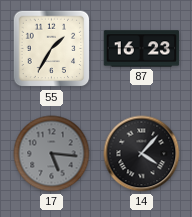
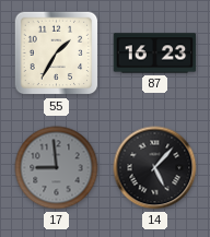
17: 5:16 -> 8:59
14: 4:07 -> 5:07
